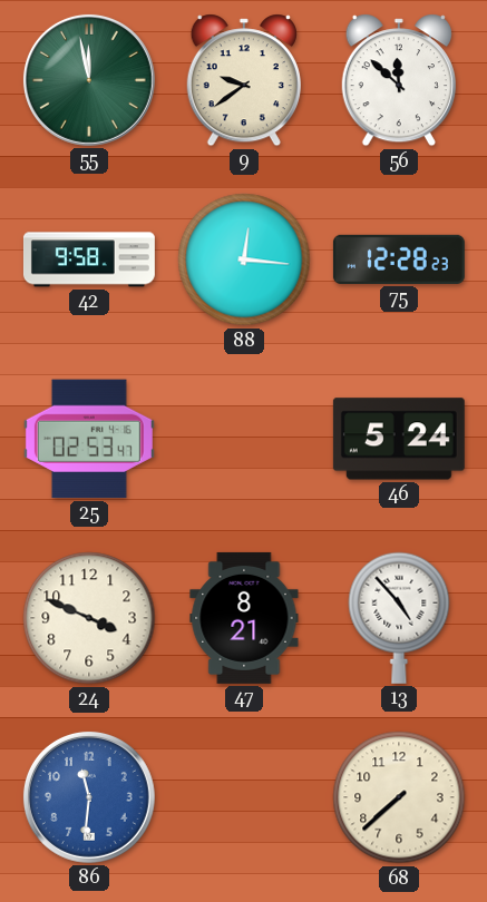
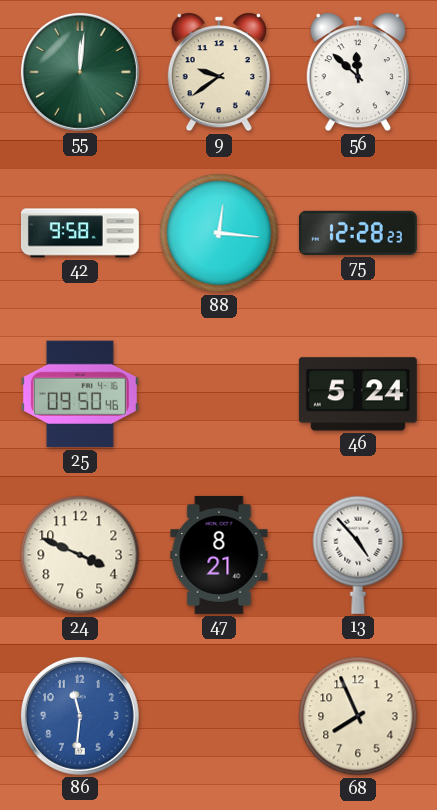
55: 11:58 -> 12:01
25: 02:53 -> 09:50
68: 7:38 -> 7:56
